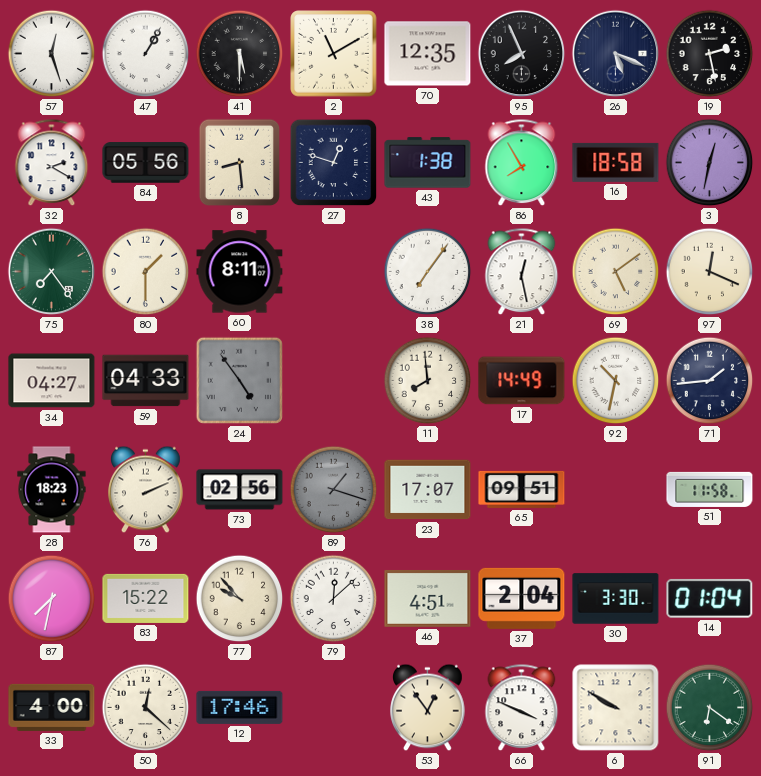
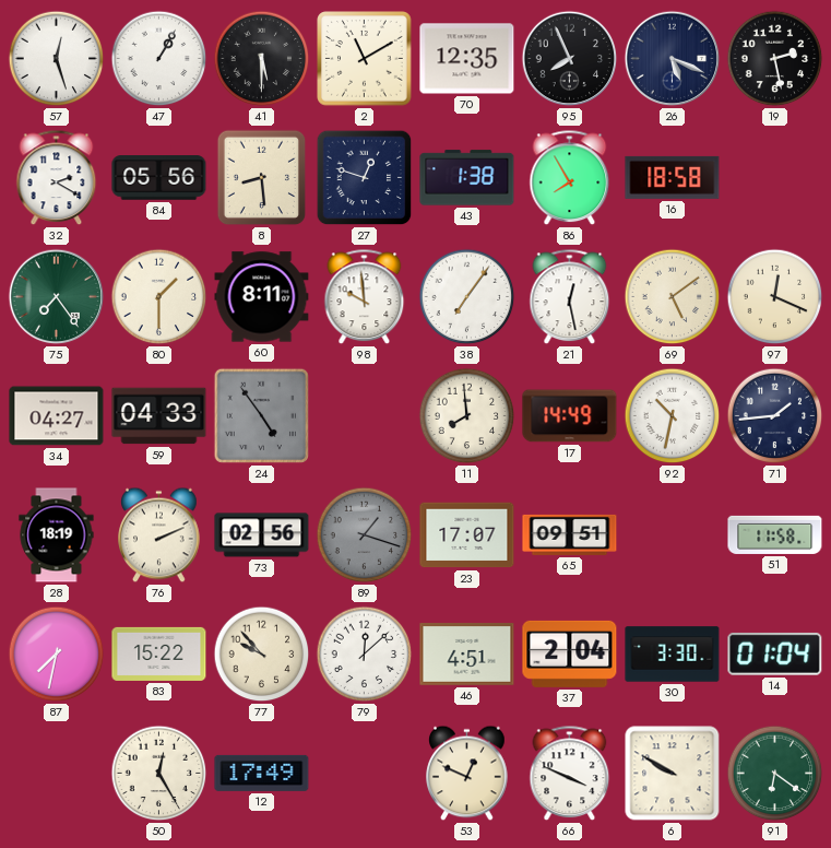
3: 12:32 -> none
98: none -> 9:59
28: 18:23 -> 18:19
33: 4:00 -> none
50: 12:22 -> 12:25
12: 17:46 -> 17:49
53: 12:54 -> 12:49
